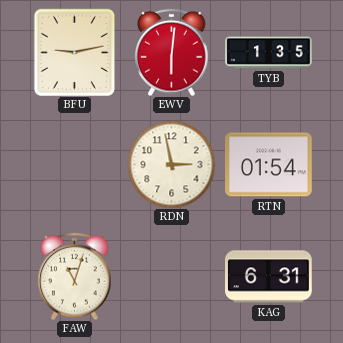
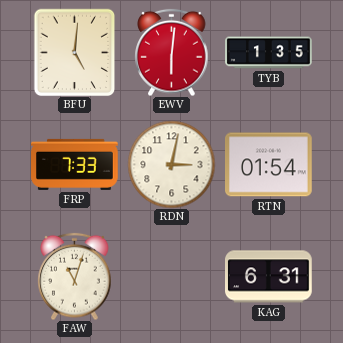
BFU: 9:13 -> 5:01
FRP: none -> 7:33
RDN: 2:58 -> 3:02
